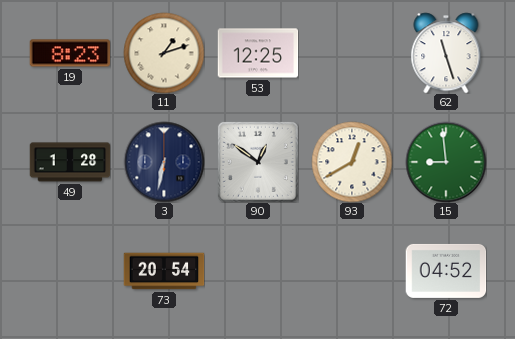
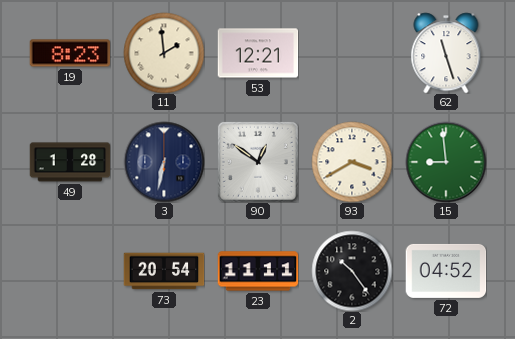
11: 1:12 -> 1:59
53: 12:25 -> 12:21
93: 12:40 -> 3:40
23: none -> 11:11
2: none -> 10:24
